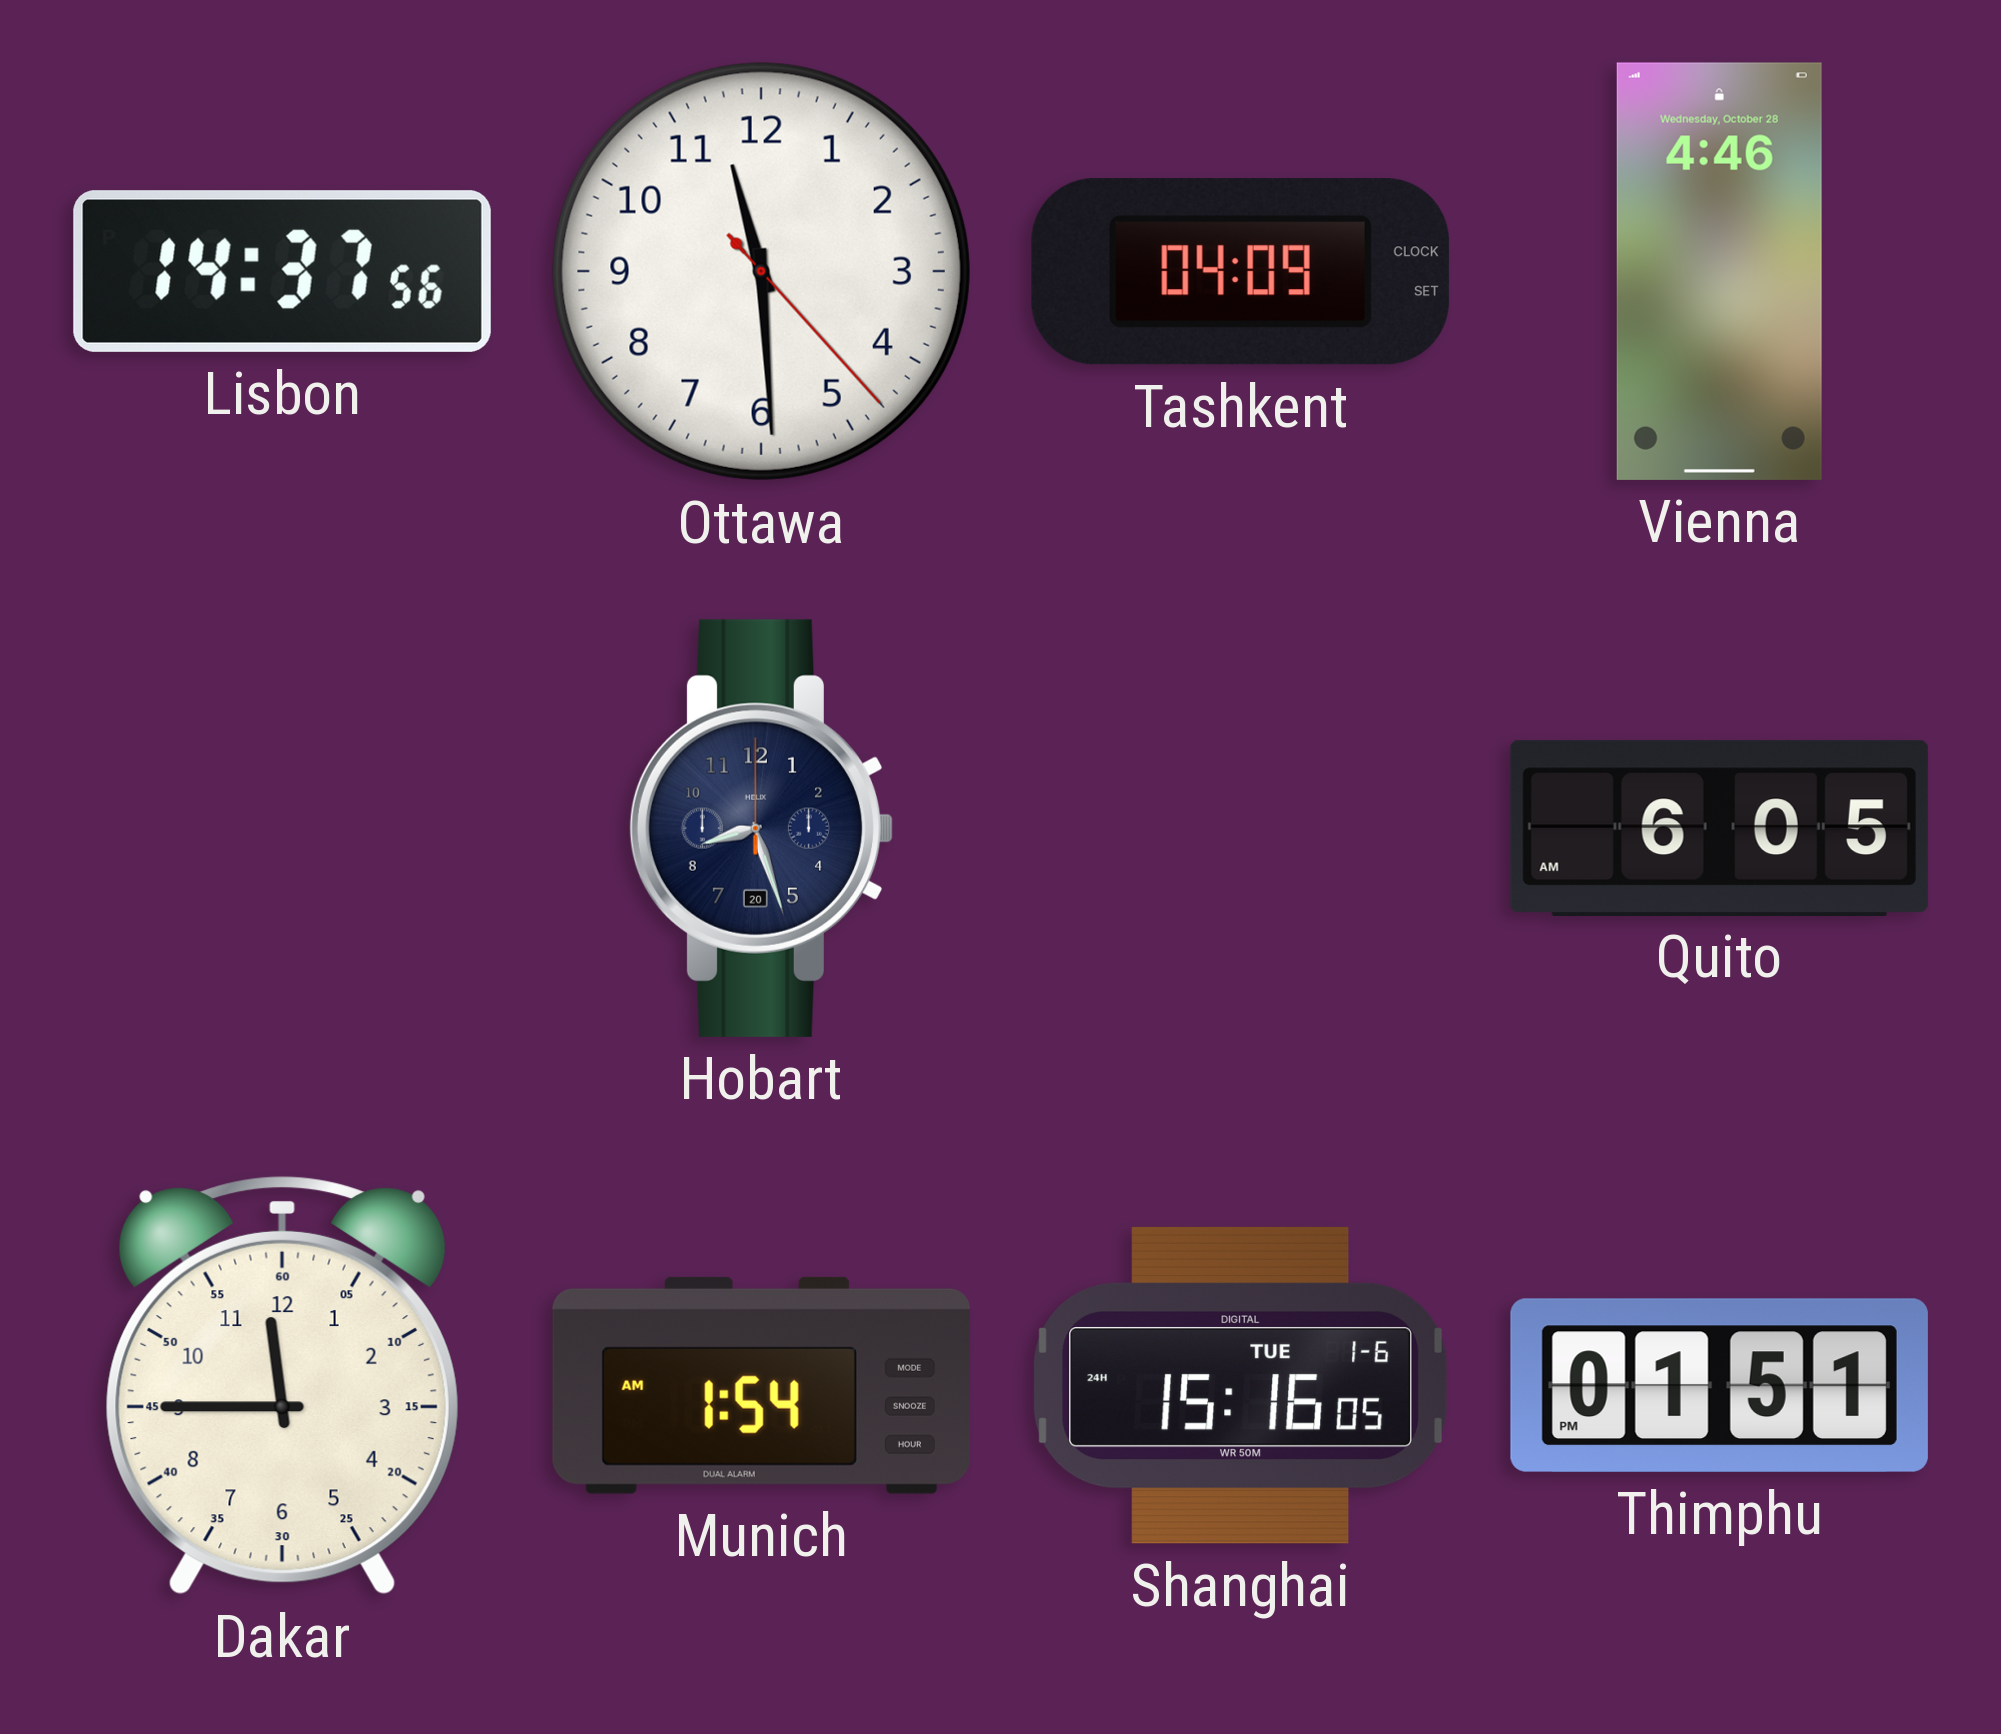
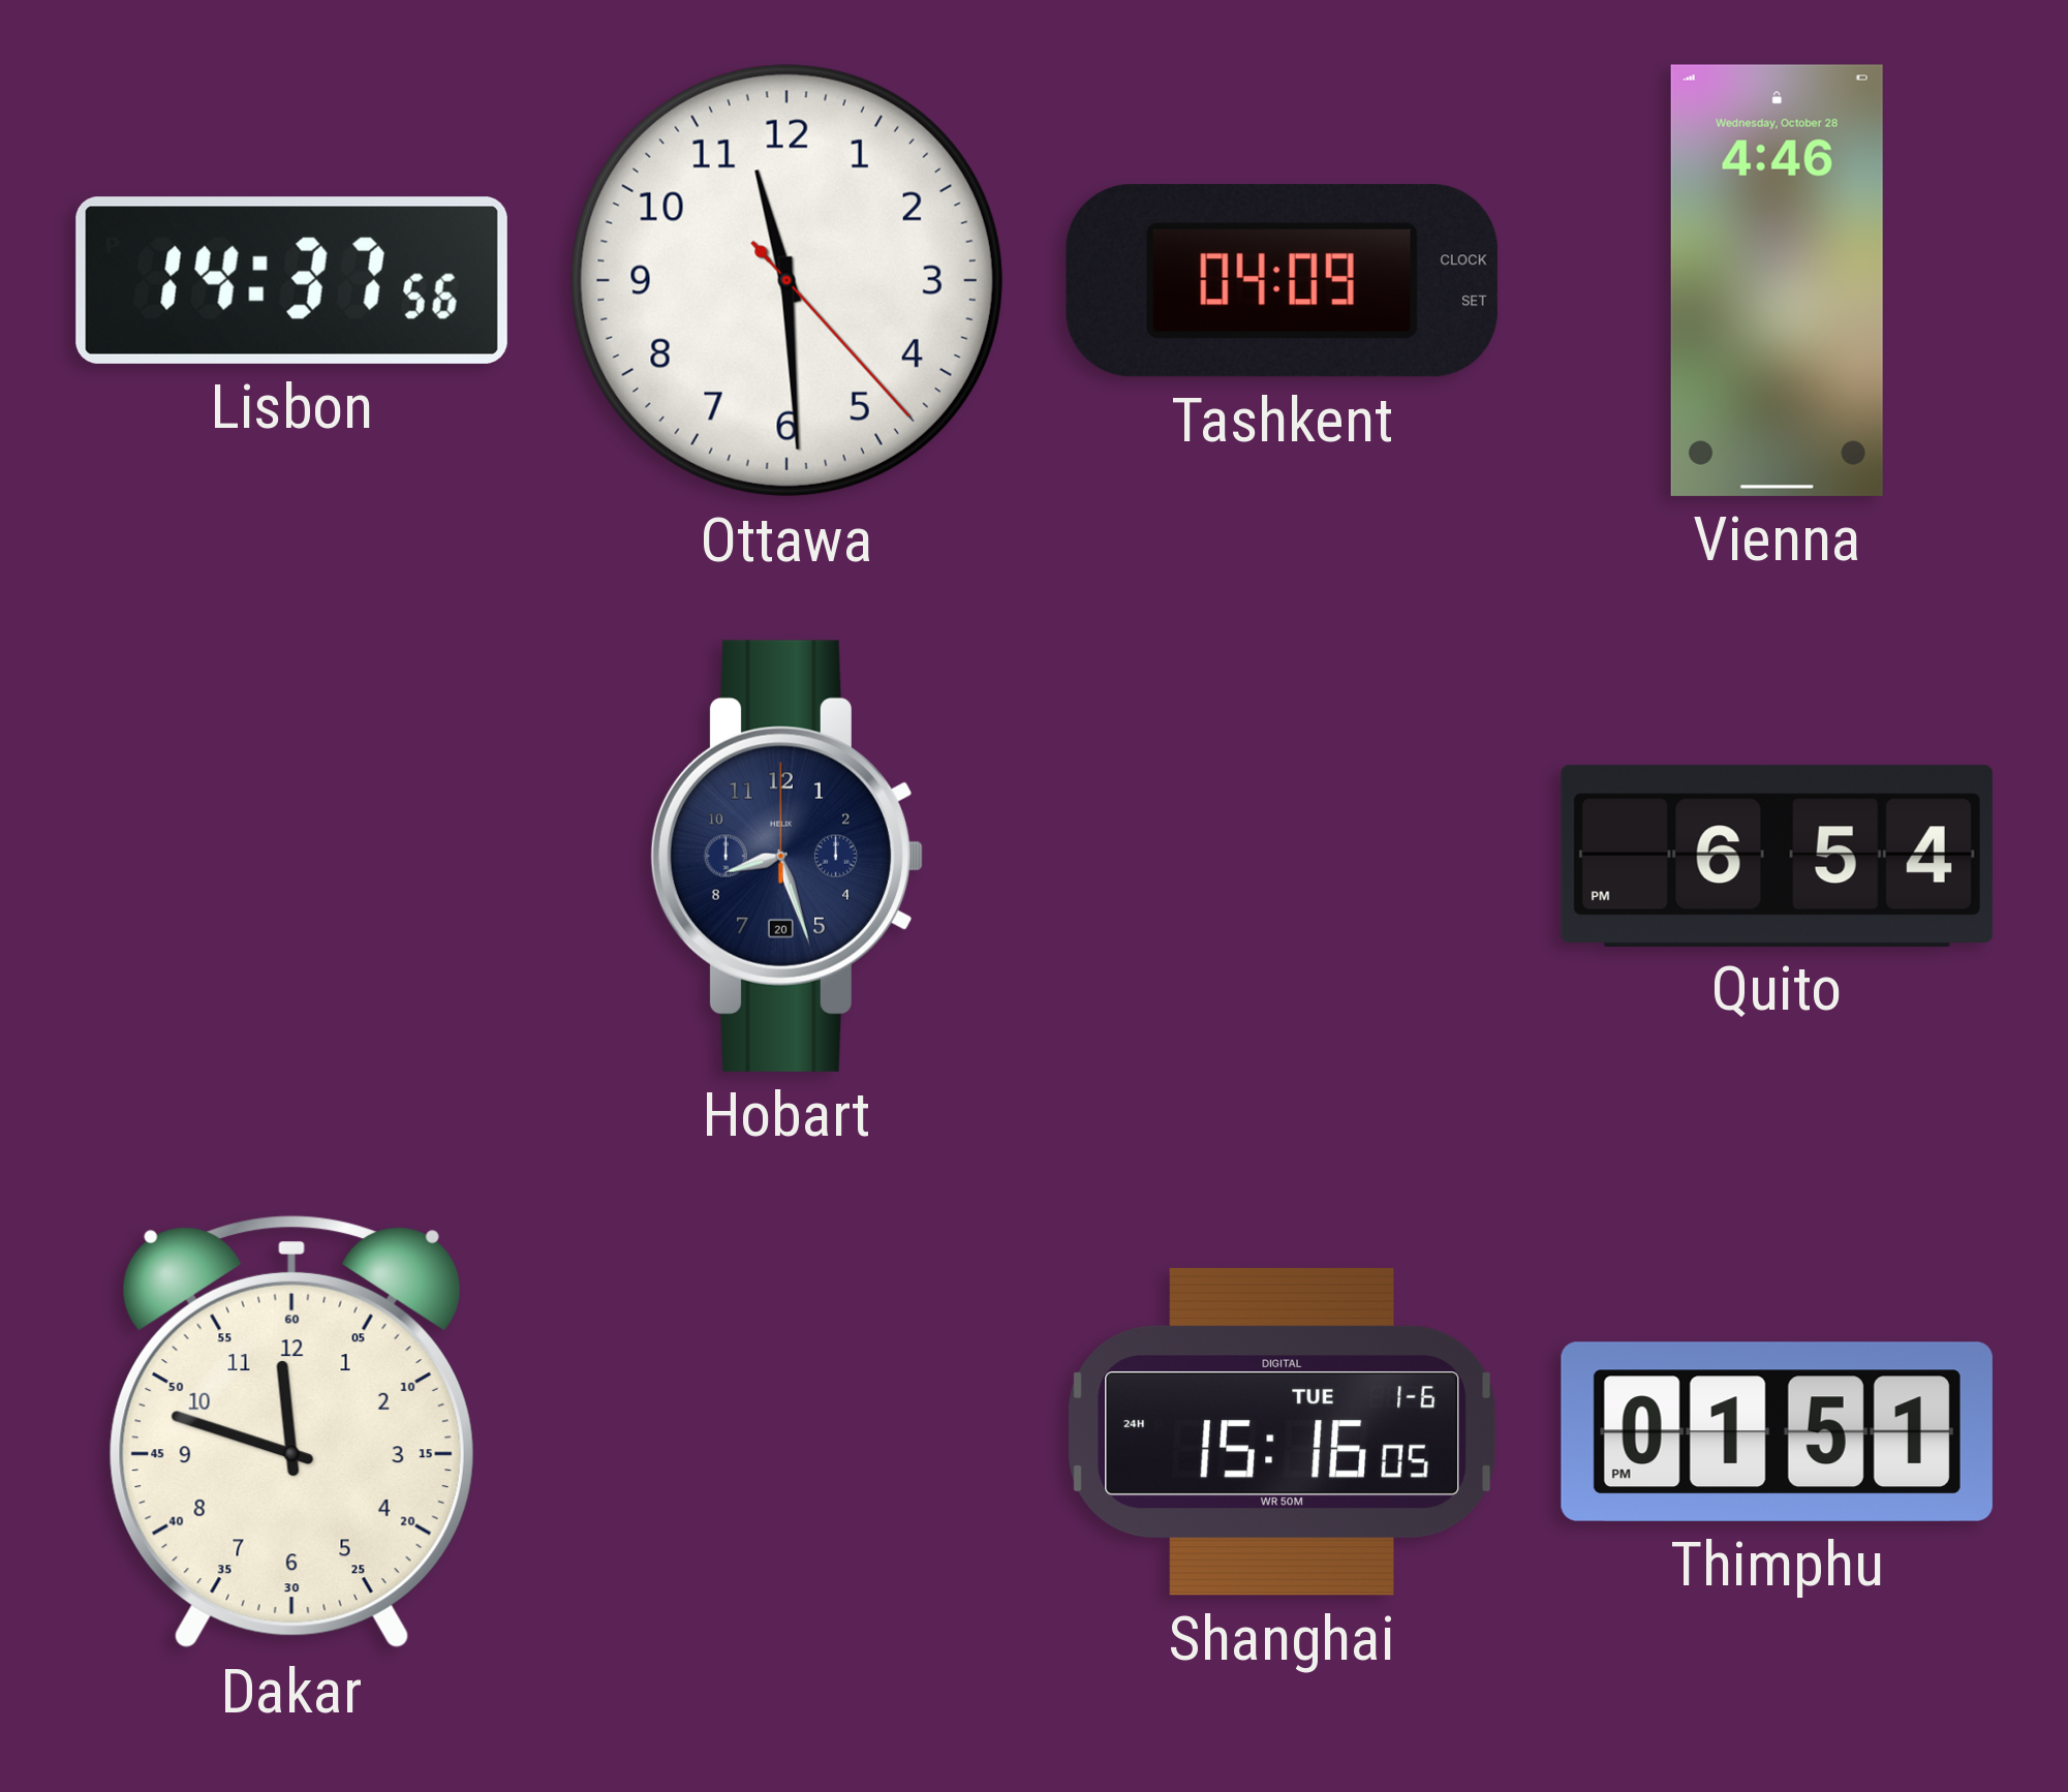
Quito: 6:05 -> 6:54
Dakar: 11:45 -> 11:48
Munich: 1:54 -> none
